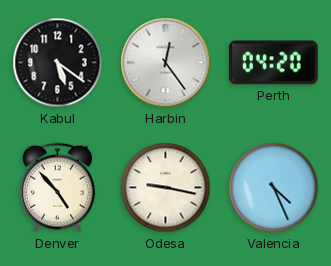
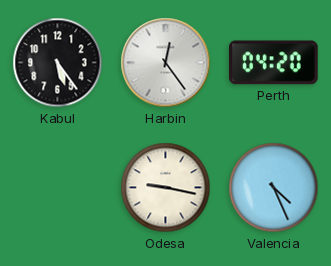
Kabul: 5:21 -> 5:24
Denver: 4:53 -> none
